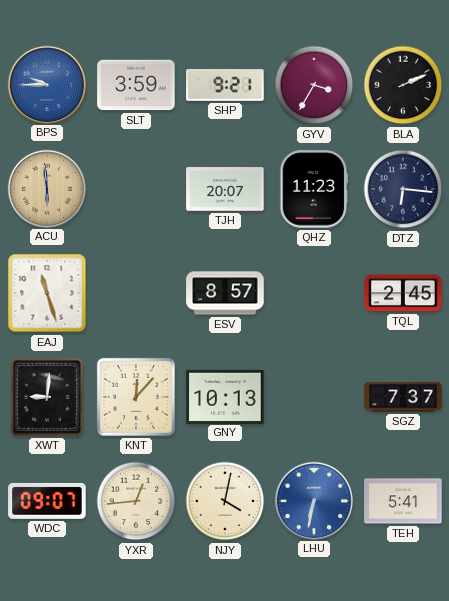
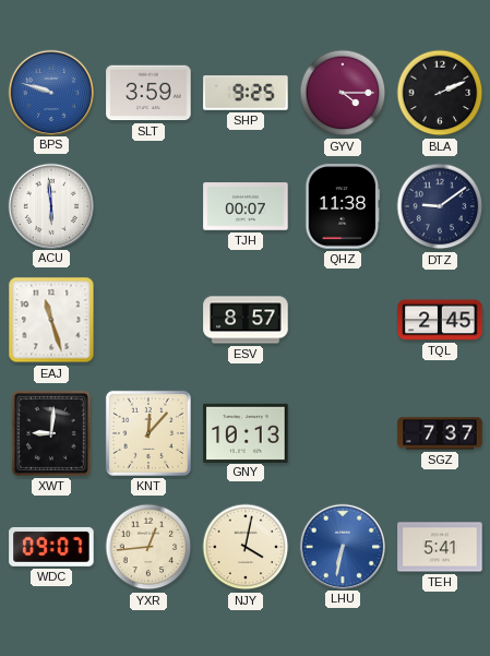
BPS: 9:45 -> 9:48
SHP: 9:21 -> 9:25
GYV: 3:35 -> 4:15
ACU dial: champagne -> white
TJH: 20:07 -> 00:07
QHZ: 11:23 -> 11:38
DTZ: 6:16 -> 9:09
